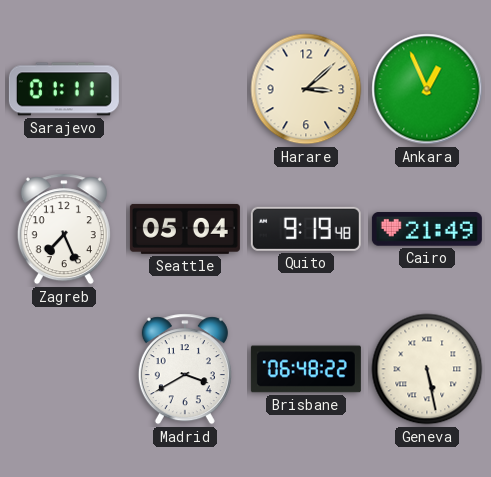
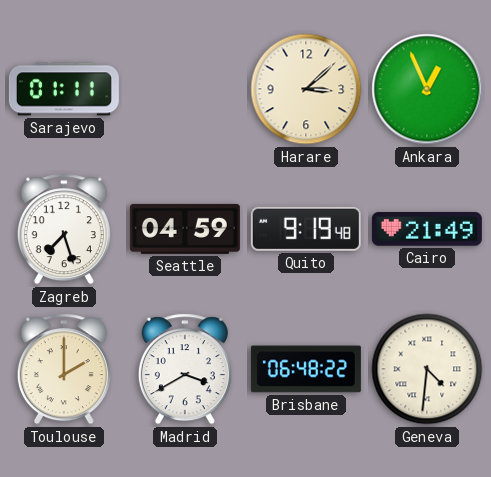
Zagreb: 7:26 -> 7:27
Seattle: 05:04 -> 04:59
Toulouse: none -> 2:00
Geneva: 5:28 -> 4:31
